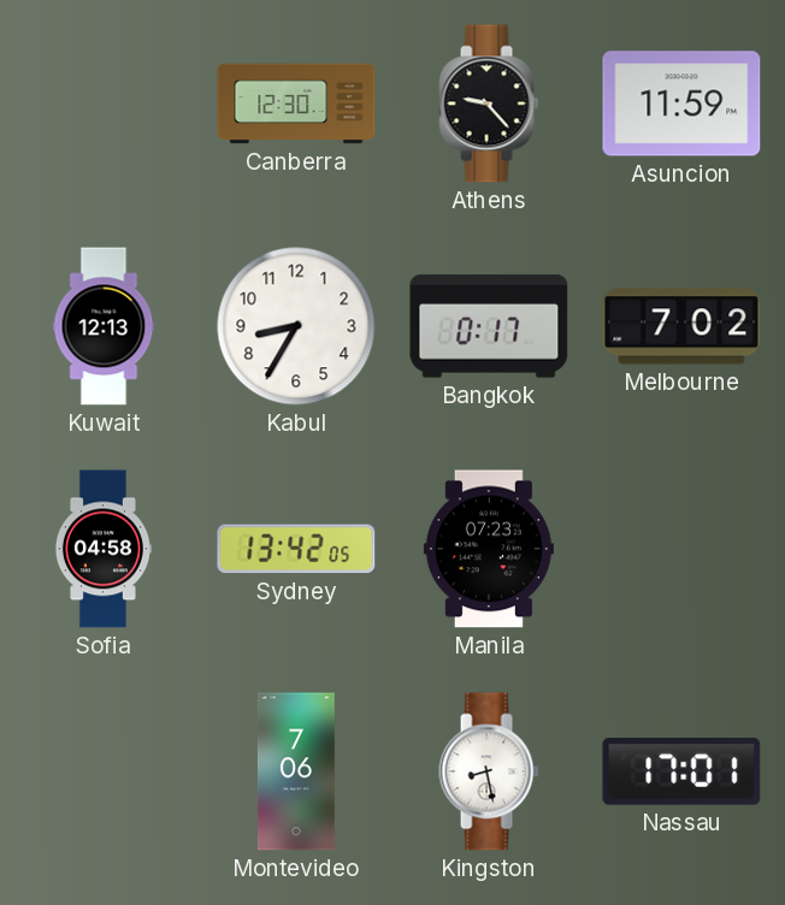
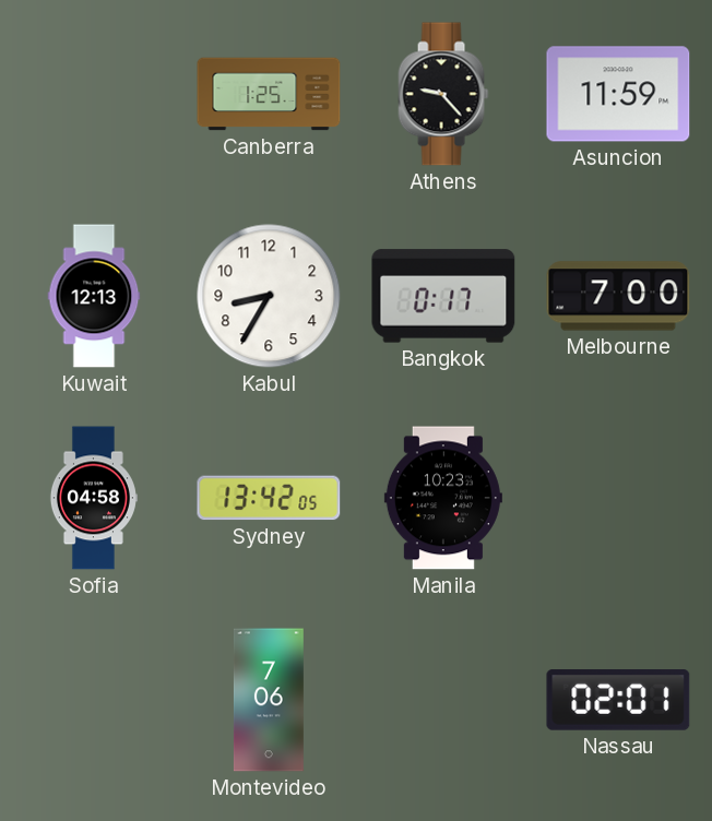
Canberra: 12:30 -> 1:25
Melbourne: 7:02 -> 7:00
Manila: 07:23 -> 10:23
Kingston: 8:28 -> none
Nassau: 17:01 -> 02:01
